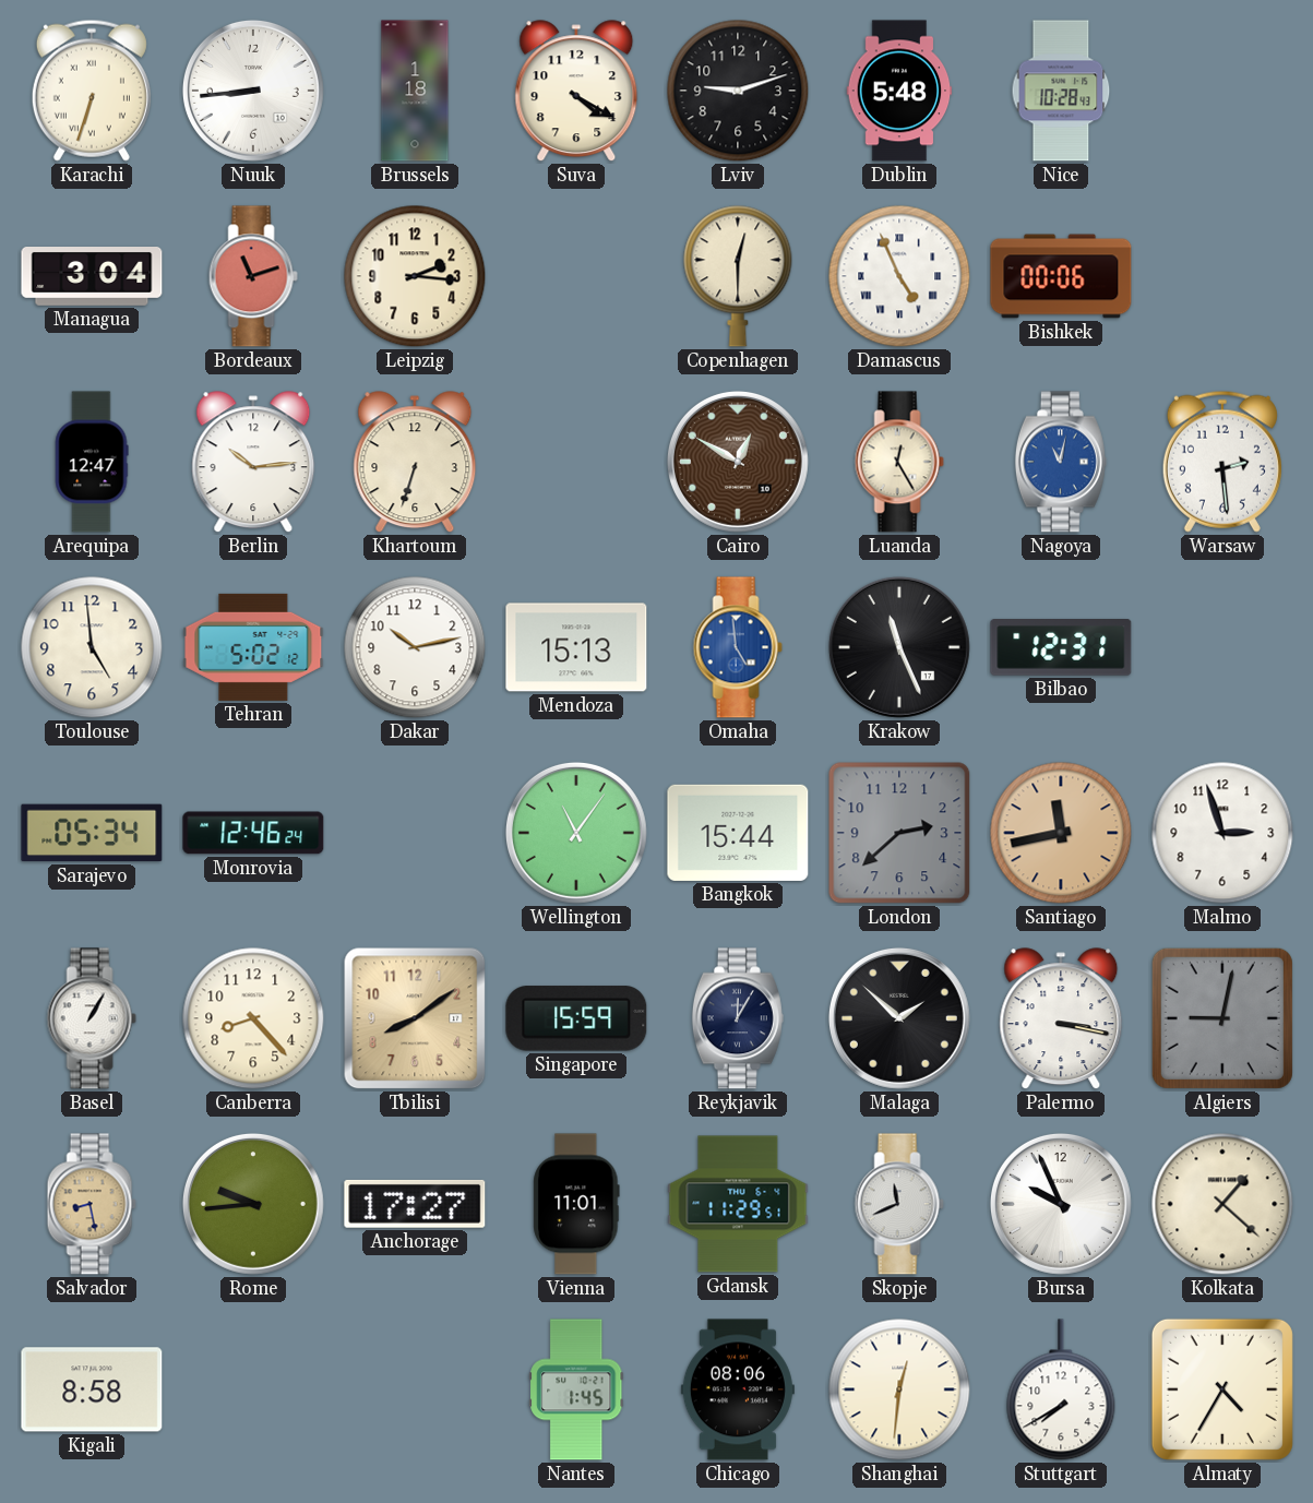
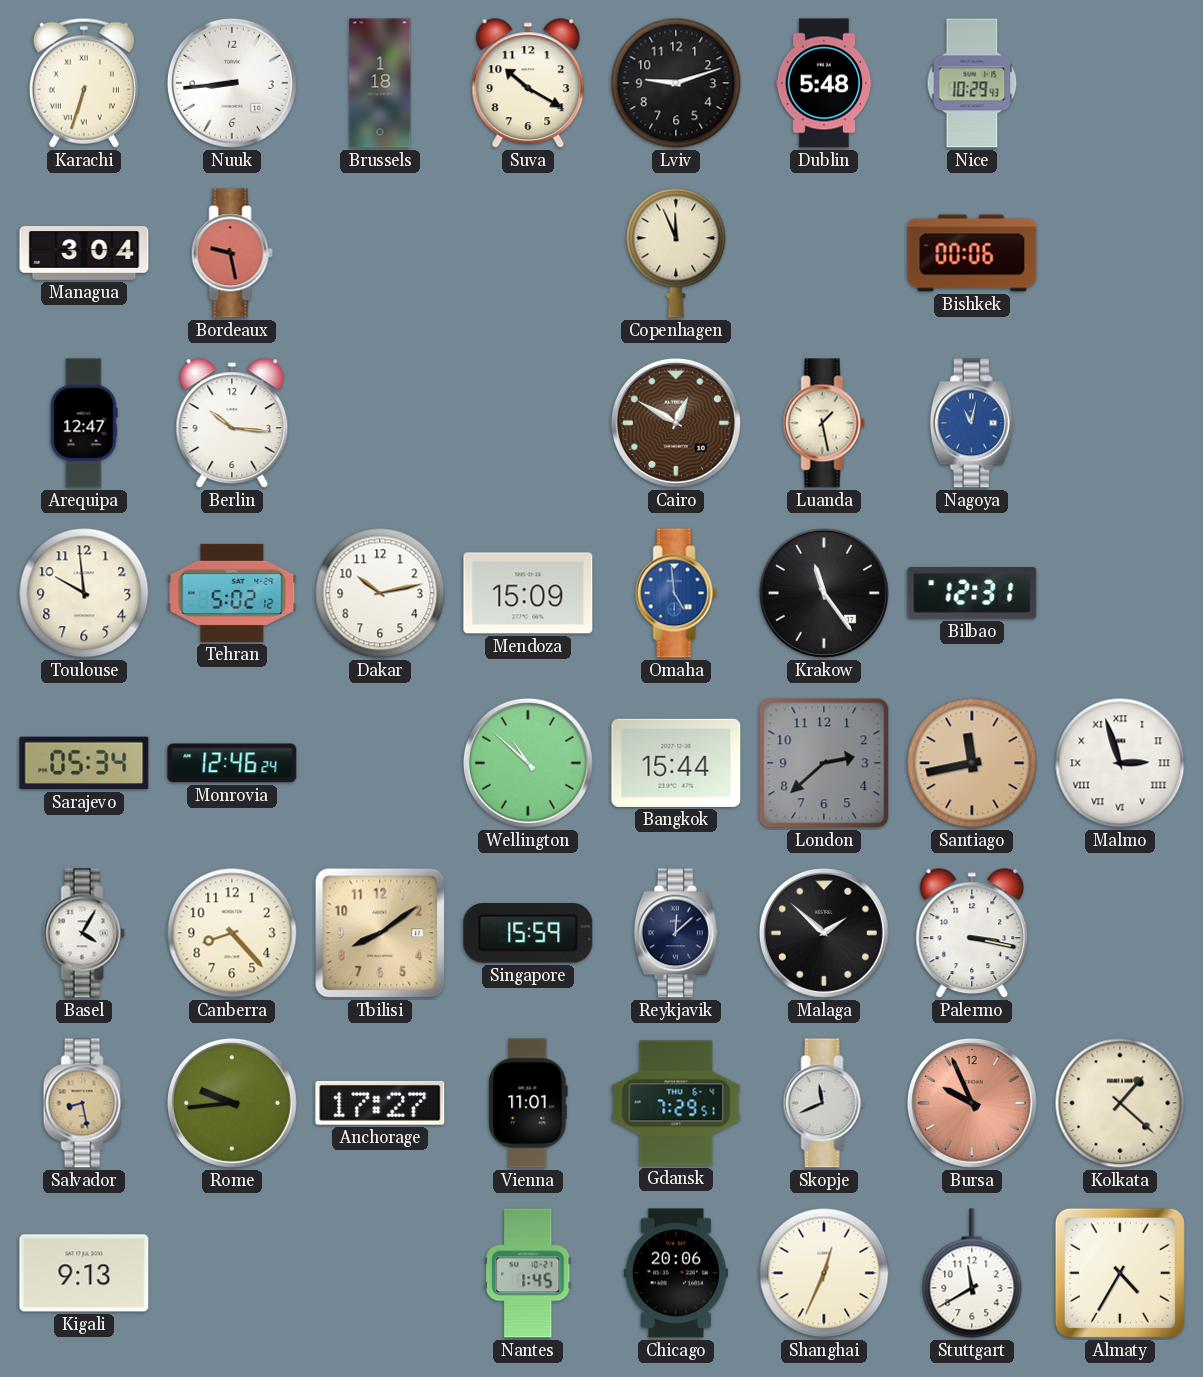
Suva: 4:20 -> 10:20
Nice: 10:28 -> 10:29
Bordeaux: 11:12 -> 9:28
Leipzig: 2:16 -> none
Copenhagen: 12:30 -> 11:56
Damascus: 4:56 -> none
Berlin: 10:14 -> 10:16
Khartoum: 6:33 -> none
Luanda: 12:25 -> 1:28
Warsaw: 2:29 -> none
Toulouse: 4:59 -> 9:59
Mendoza: 15:13 -> 15:09
Krakow: 11:26 -> 11:24
Wellington: 11:06 -> 10:52
Malmo numerals: Arabic -> Roman
Basel: 1:05 -> 4:05
Reykjavik: 12:05 -> 12:08
Algiers: 9:02 -> none
Gdansk: 11:29 -> 7:29
Bursa dial: white -> salmon
Kigali: 8:58 -> 9:13
Chicago: 08:06 -> 20:06
Shanghai: 12:31 -> 12:34
Stuttgart: 7:40 -> 11:40
